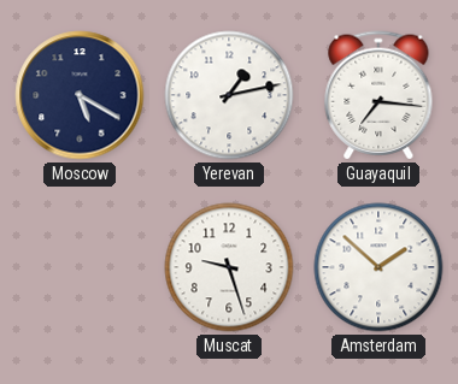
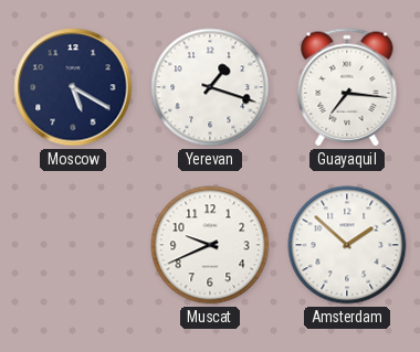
Yerevan: 1:13 -> 1:18
Muscat: 9:27 -> 9:41
